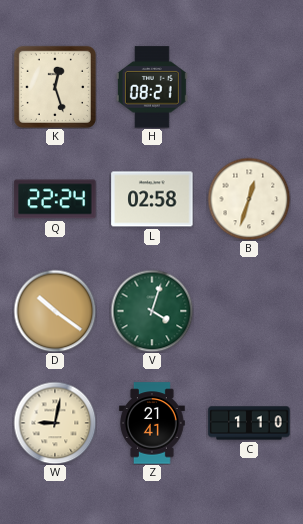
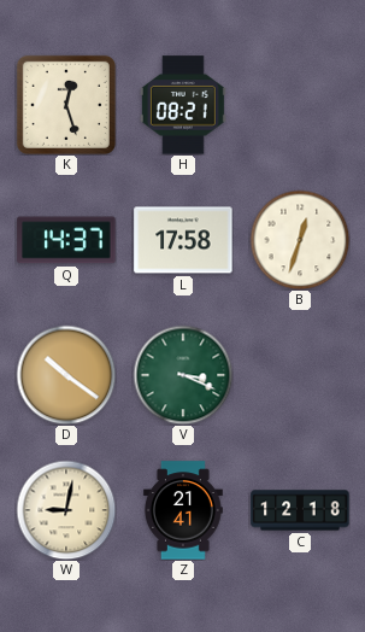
Q: 22:24 -> 14:37
L: 02:58 -> 17:58
V: 4:03 -> 3:19
C: 1:10 -> 12:18
